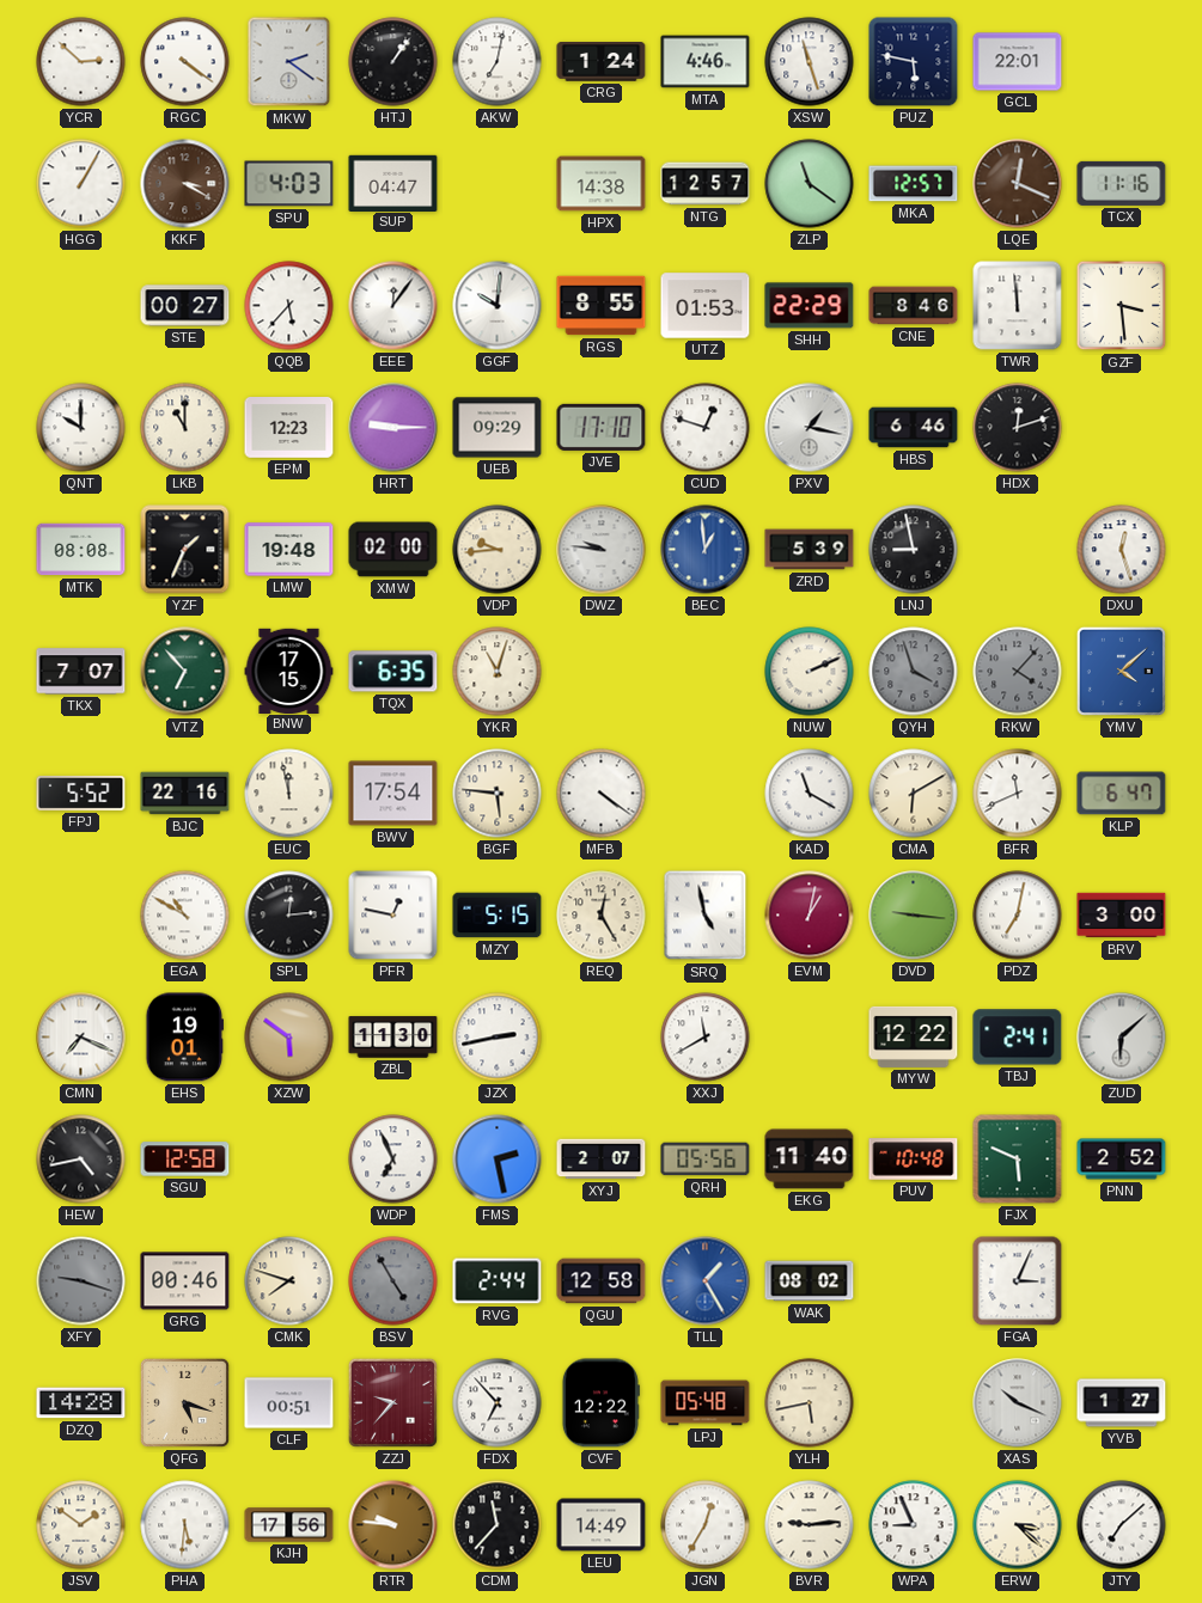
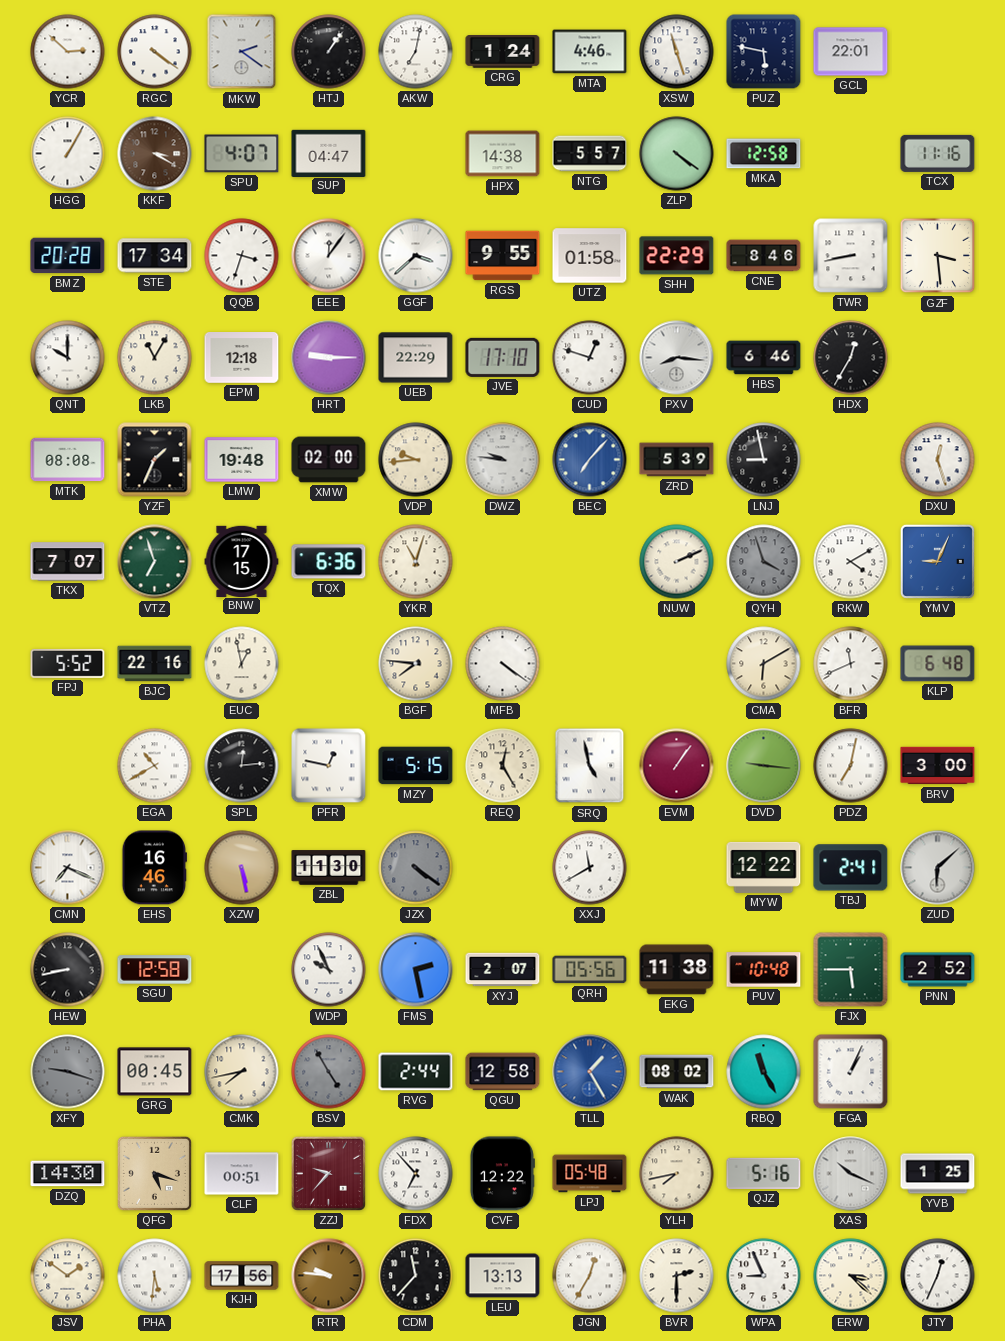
SPU: 4:03 -> 4:07
NTG: 12:57 -> 5:57
ZLP: 11:21 -> 4:21
MKA: 12:57 -> 12:58
LQE: 12:19 -> none
BMZ: none -> 20:28
STE: 00:27 -> 17:34
QQB: 5:37 -> 3:33
GGF: 10:01 -> 3:38
RGS: 8:55 -> 9:55
UTZ: 01:53 -> 01:58
TWR: 11:59 -> 8:43
LKB: 11:00 -> 11:05
EPM: 12:23 -> 12:18
UEB: 09:29 -> 22:29
PXV: 1:17 -> 8:16
HDX: 12:12 -> 12:35
BEC: 12:59 -> 7:07
VTZ: 6:53 -> 6:57
TQX: 6:35 -> 6:36
RKW: 4:07 -> 4:10
RKW dial: grey -> white
YMV: 4:08 -> 9:04
EUC: 11:58 -> 12:58
BWV: 17:54 -> none
BGF: 5:46 -> 7:46
KAD: 11:20 -> none
KLP: 6:47 -> 6:48
EGA: 10:50 -> 10:40
EVM: 1:02 -> 1:06
EHS: 19:01 -> 16:46
XZW: 5:51 -> 5:28
JZX: 2:43 -> 4:21
JZX dial: white -> grey
HEW: 4:43 -> 8:43
WDP: 6:56 -> 9:56
EKG: 11:40 -> 11:38
FJX: 5:49 -> 5:45
GRG: 00:46 -> 00:45
CMK: 7:48 -> 7:43
RBQ: none -> 11:25
FGA: 3:04 -> 1:04
DZQ: 14:28 -> 14:30
YLH: 5:43 -> 7:43
QJZ: none -> 5:16
YVB: 1:27 -> 1:25
LEU: 14:49 -> 13:13
BVR: 9:14 -> 2:30
JTY: 7:08 -> 12:34
